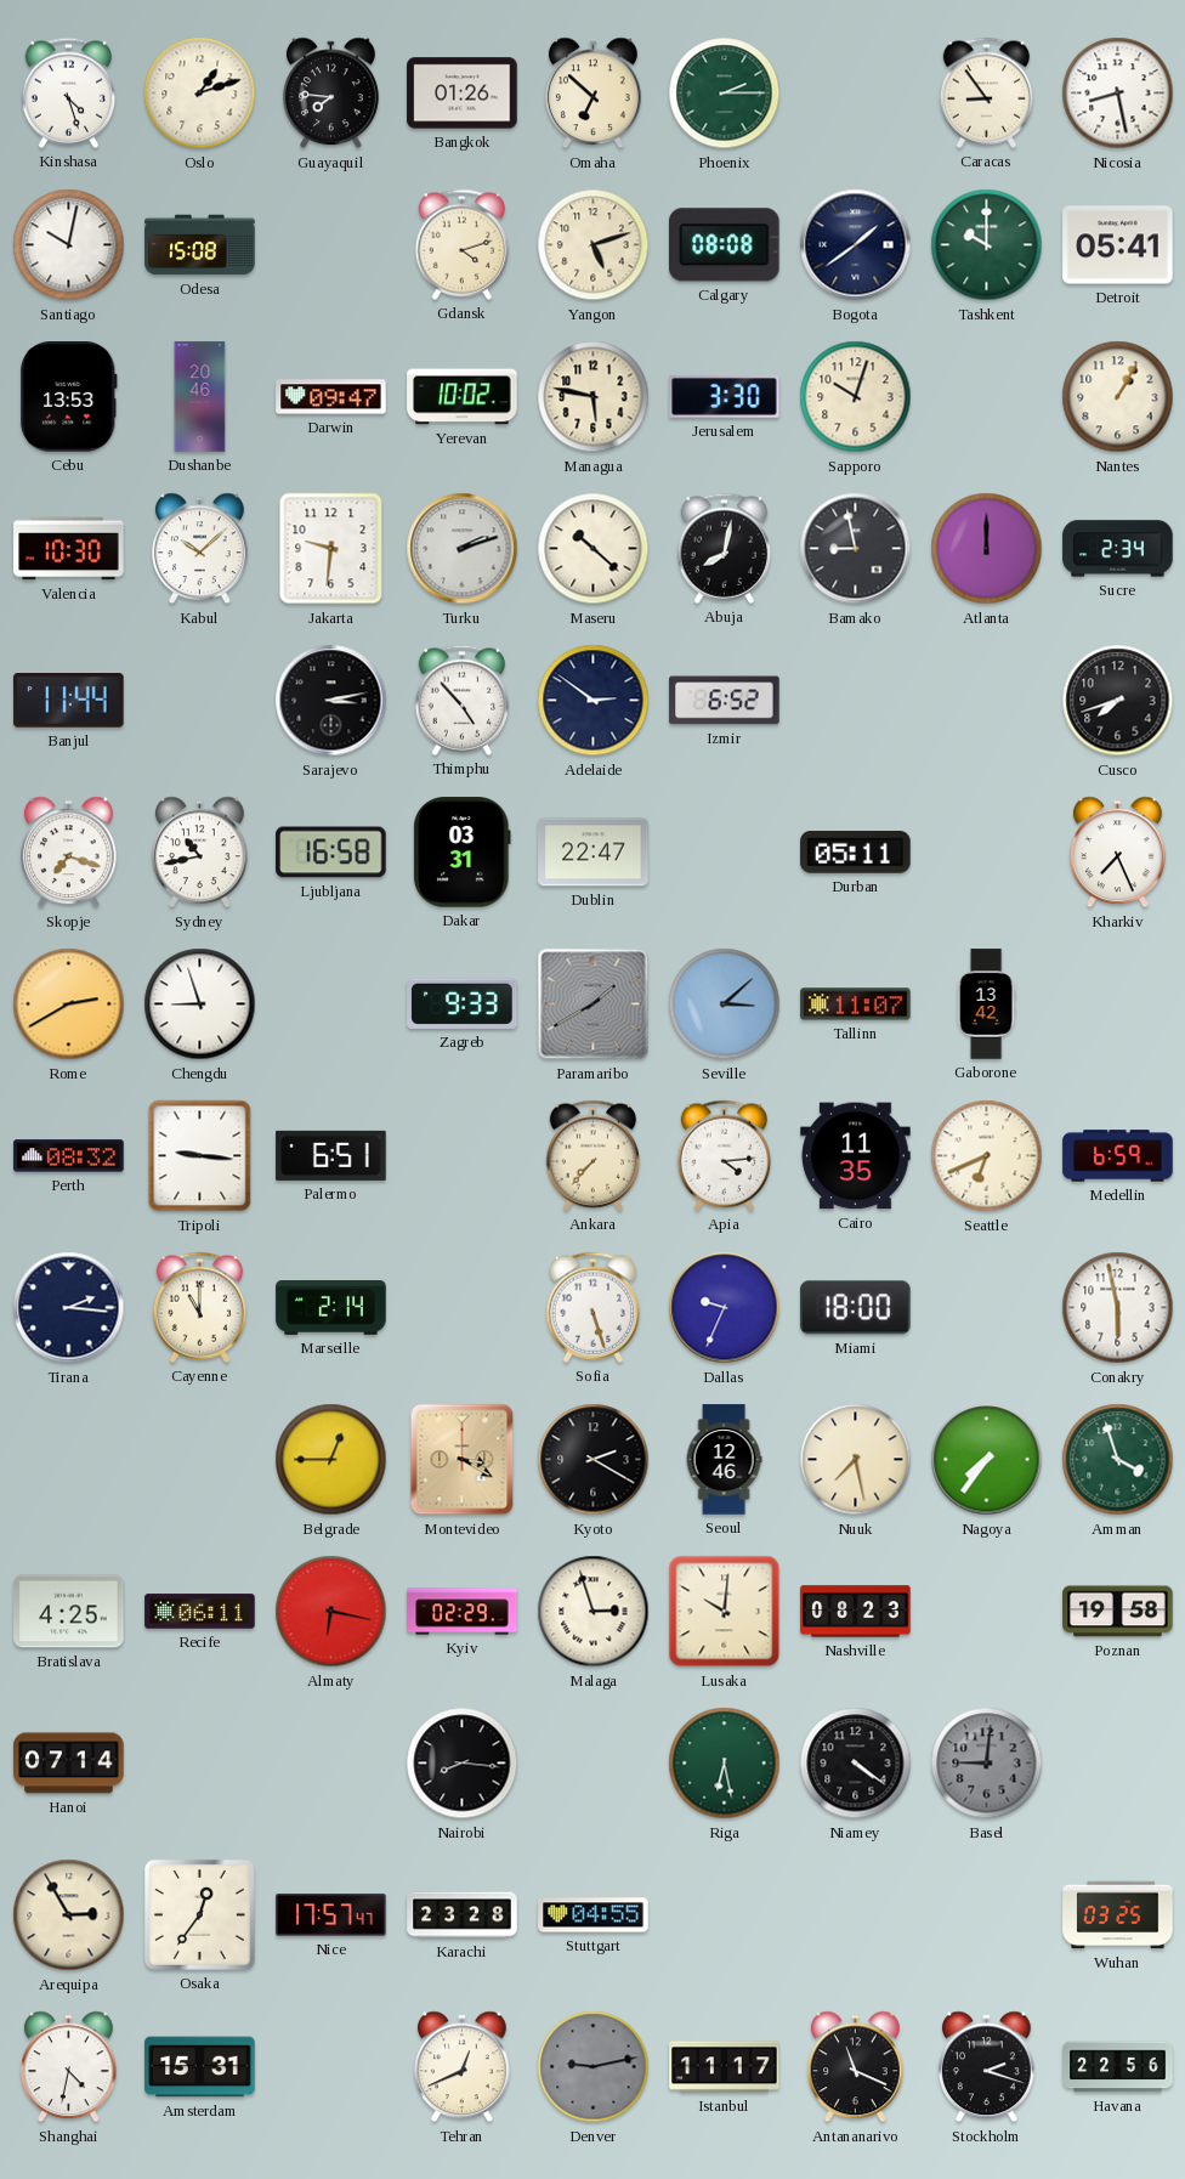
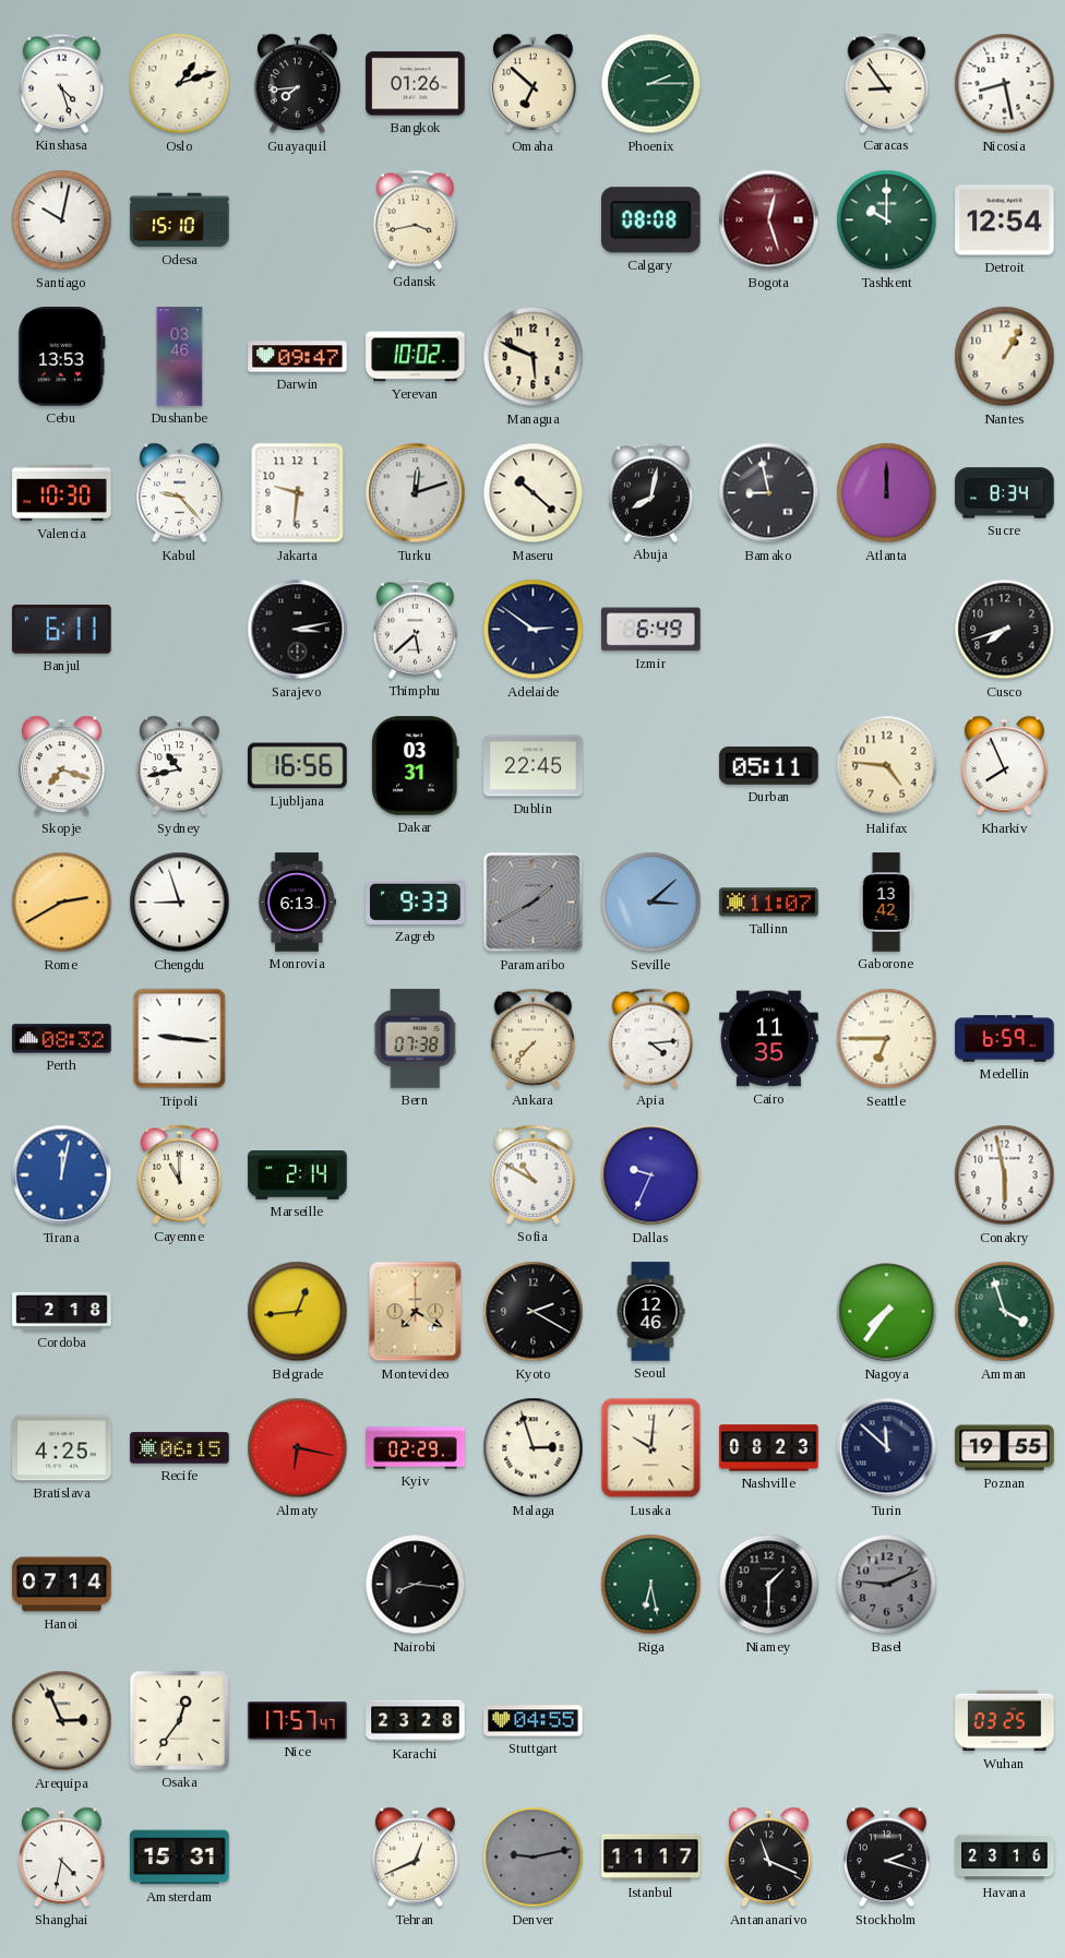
Guayaquil: 7:46 -> 7:44
Odesa: 15:08 -> 15:10
Gdansk: 4:12 -> 3:43
Yangon: 5:12 -> none
Bogota: 1:39 -> 12:27
Bogota dial: navy -> burgundy
Detroit: 05:41 -> 12:54
Dushanbe: 20:46 -> 03:46
Managua: 5:47 -> 5:49
Jerusalem: 3:30 -> none
Sapporo: 10:03 -> none
Kabul: 10:08 -> 9:23
Turku: 2:12 -> 12:12
Sucre: 2:34 -> 8:34
Banjul: 11:44 -> 6:11
Thimphu: 4:53 -> 5:38
Izmir: 6:52 -> 6:49
Ljubljana: 16:58 -> 16:56
Dublin: 22:47 -> 22:45
Halifax: none -> 4:46
Kharkiv: 7:26 -> 7:56
Monrovia: none -> 6:13
Palermo: 6:51 -> none
Bern: none -> 07:38
Seattle: 6:41 -> 6:45
Tirana: 2:16 -> 12:02
Tirana dial: navy -> blue
Sofia: 5:27 -> 10:50
Miami: 18:00 -> none
Cordoba: none -> 2:18
Belgrade: 12:45 -> 12:44
Montevideo: 3:20 -> 7:20
Nuuk: 7:28 -> none
Recife: 06:11 -> 06:15
Turin: none -> 11:52
Poznan: 19:58 -> 19:55
Niamey: 4:21 -> 1:30
Basel: 9:01 -> 9:11
Arequipa: 2:55 -> 2:56
Havana: 22:56 -> 23:16
